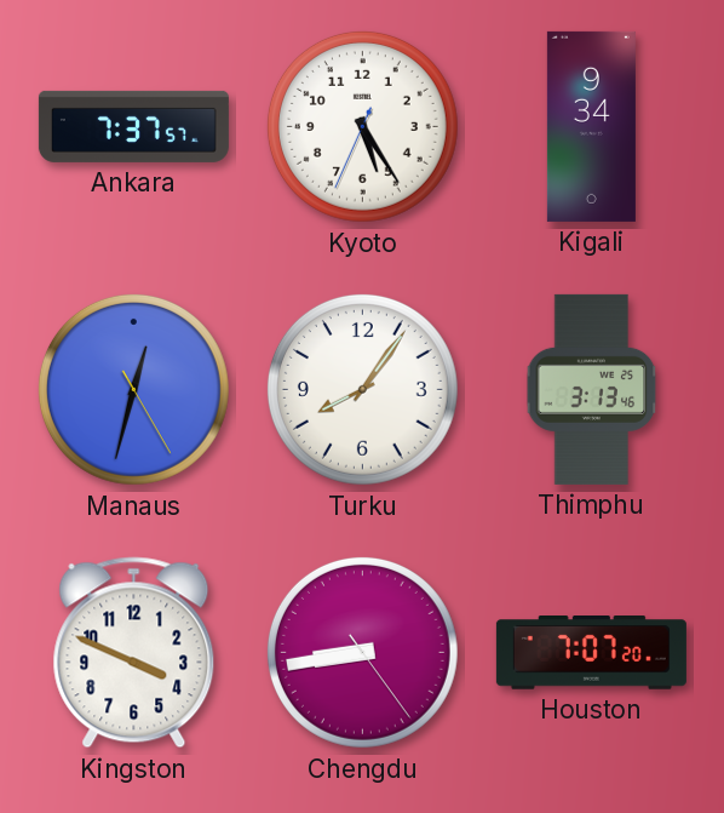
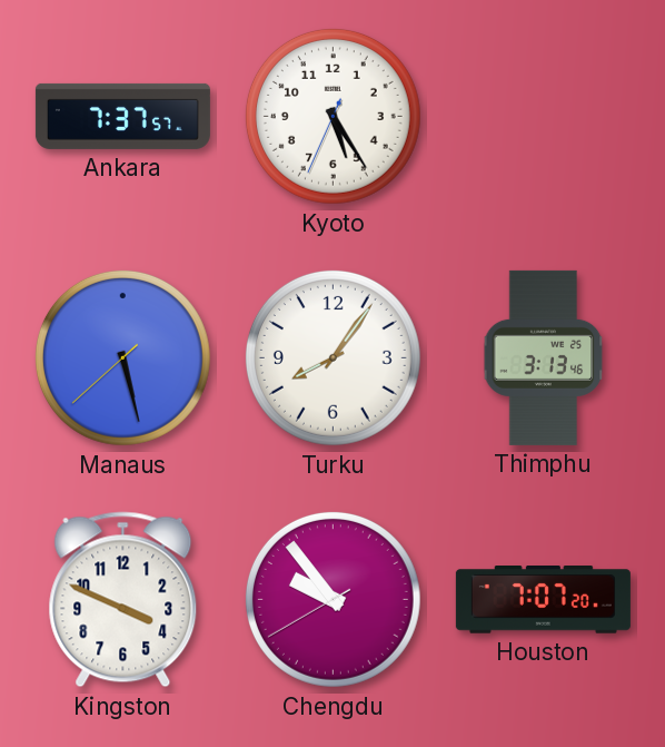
Kigali: 9:34 -> none
Manaus: 12:32 -> 5:27
Chengdu: 8:43 -> 9:53
